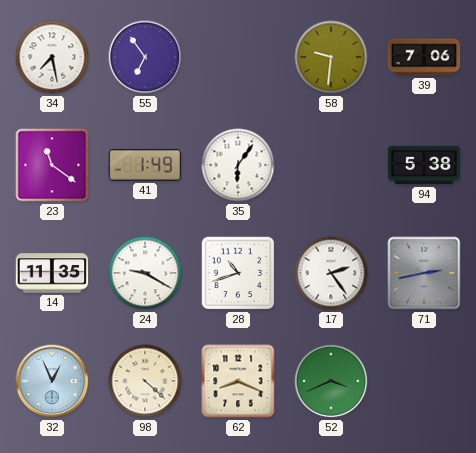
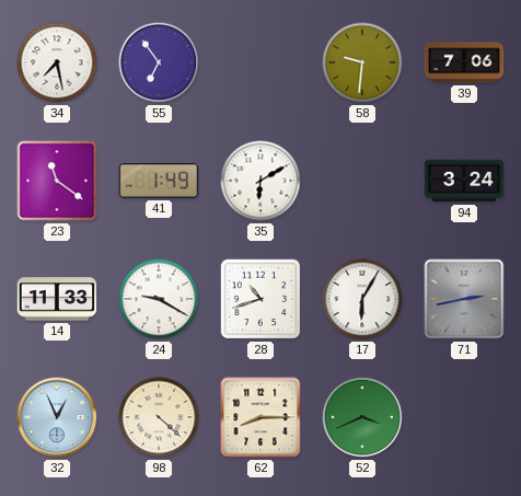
35: 6:06 -> 6:10
94: 5:38 -> 3:24
14: 11:35 -> 11:33
17: 2:24 -> 6:05
62: 8:19 -> 8:15
